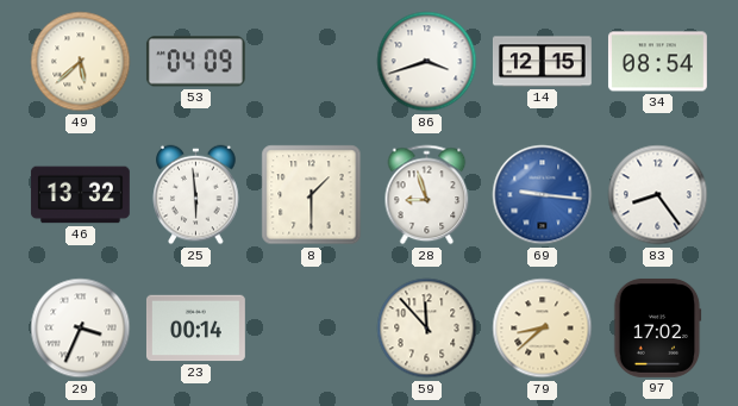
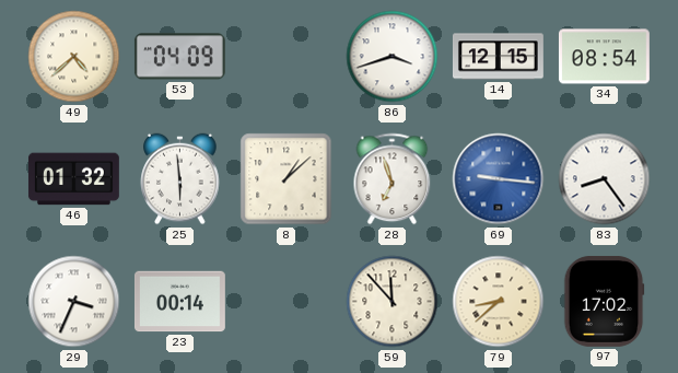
49: 5:38 -> 4:38
46: 13:32 -> 01:32
8: 1:30 -> 1:08
28: 8:57 -> 6:57
